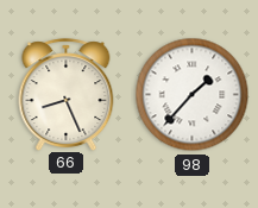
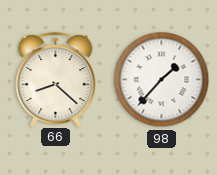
66: 8:26 -> 8:22
